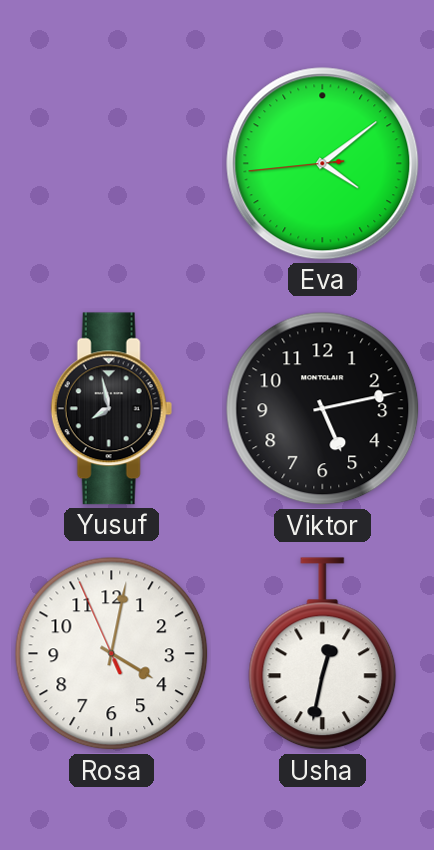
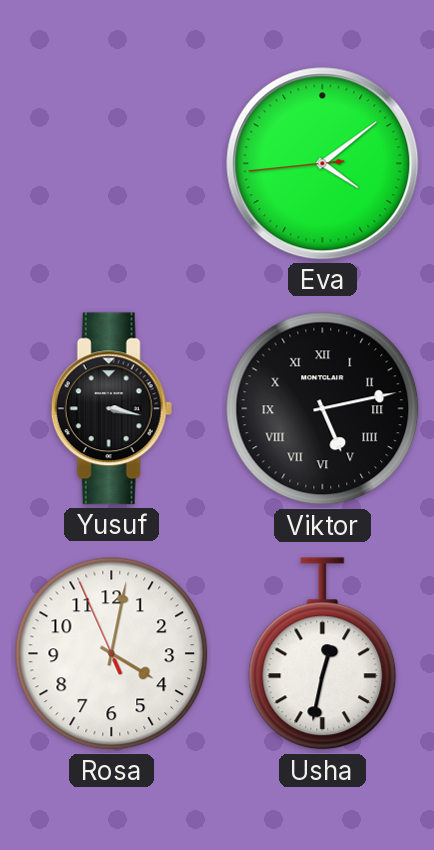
Yusuf: 7:58 -> 3:17
Viktor numerals: Arabic -> Roman
